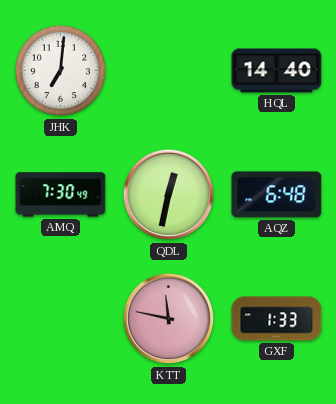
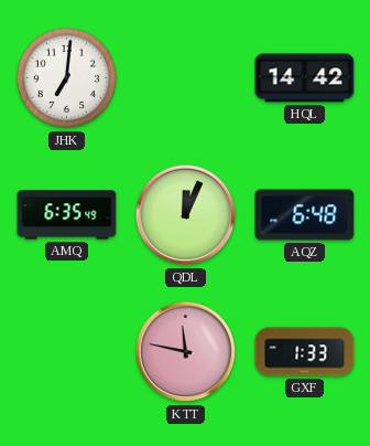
HQL: 14:40 -> 14:42
AMQ: 7:30 -> 6:35
QDL: 12:32 -> 12:04
